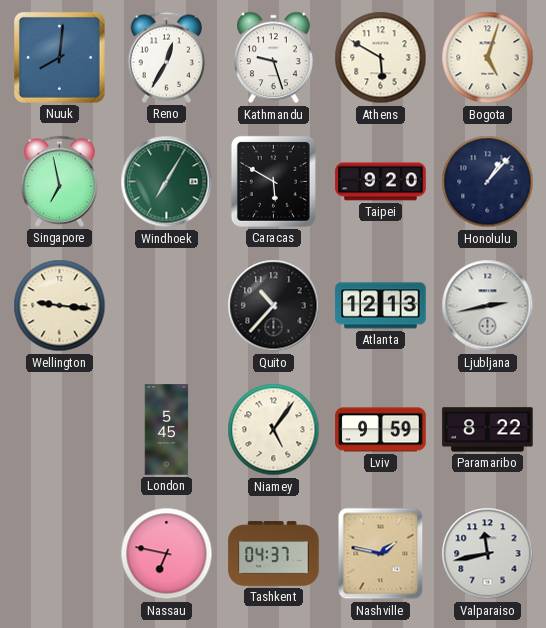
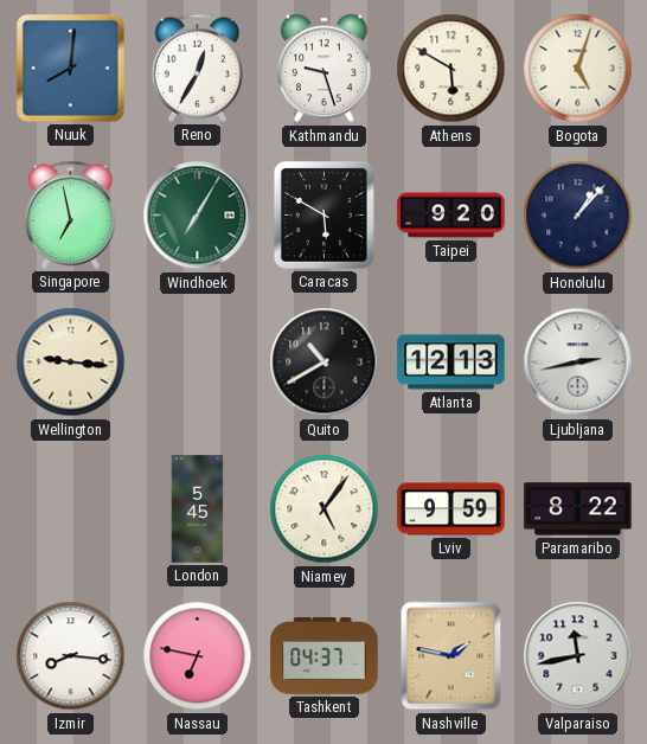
Quito: 10:37 -> 10:40
Izmir: none -> 8:16
